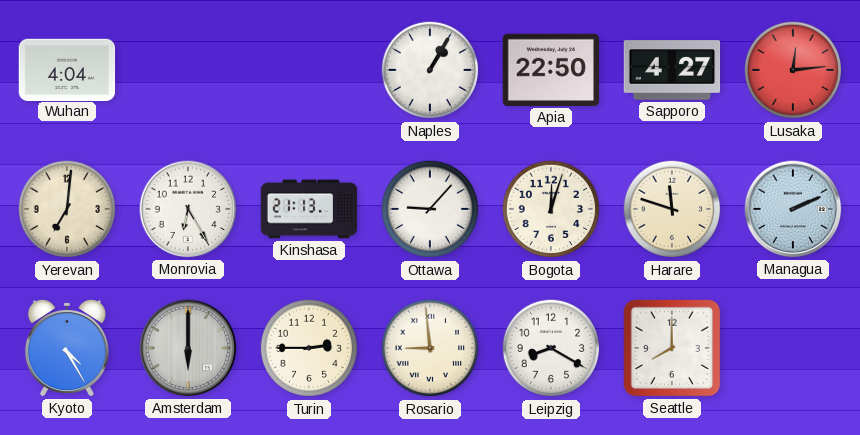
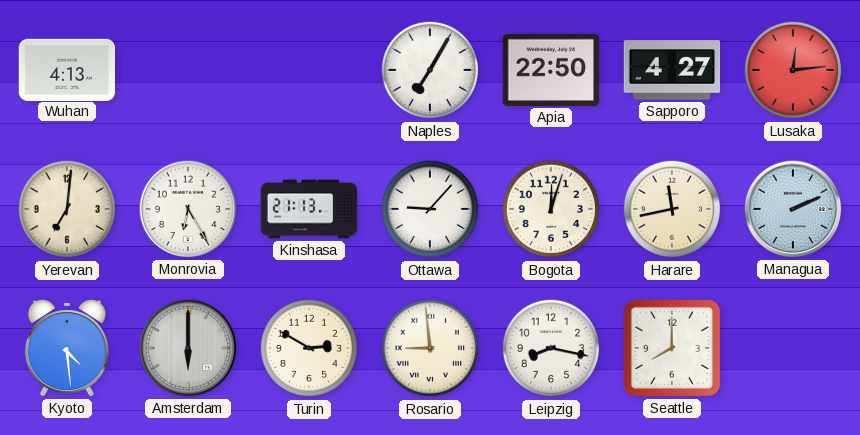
Wuhan: 4:04 -> 4:13
Naples: 1:05 -> 7:05
Harare: 11:48 -> 11:43
Kyoto: 4:25 -> 4:29
Turin: 2:45 -> 2:50
Leipzig: 8:20 -> 8:17
